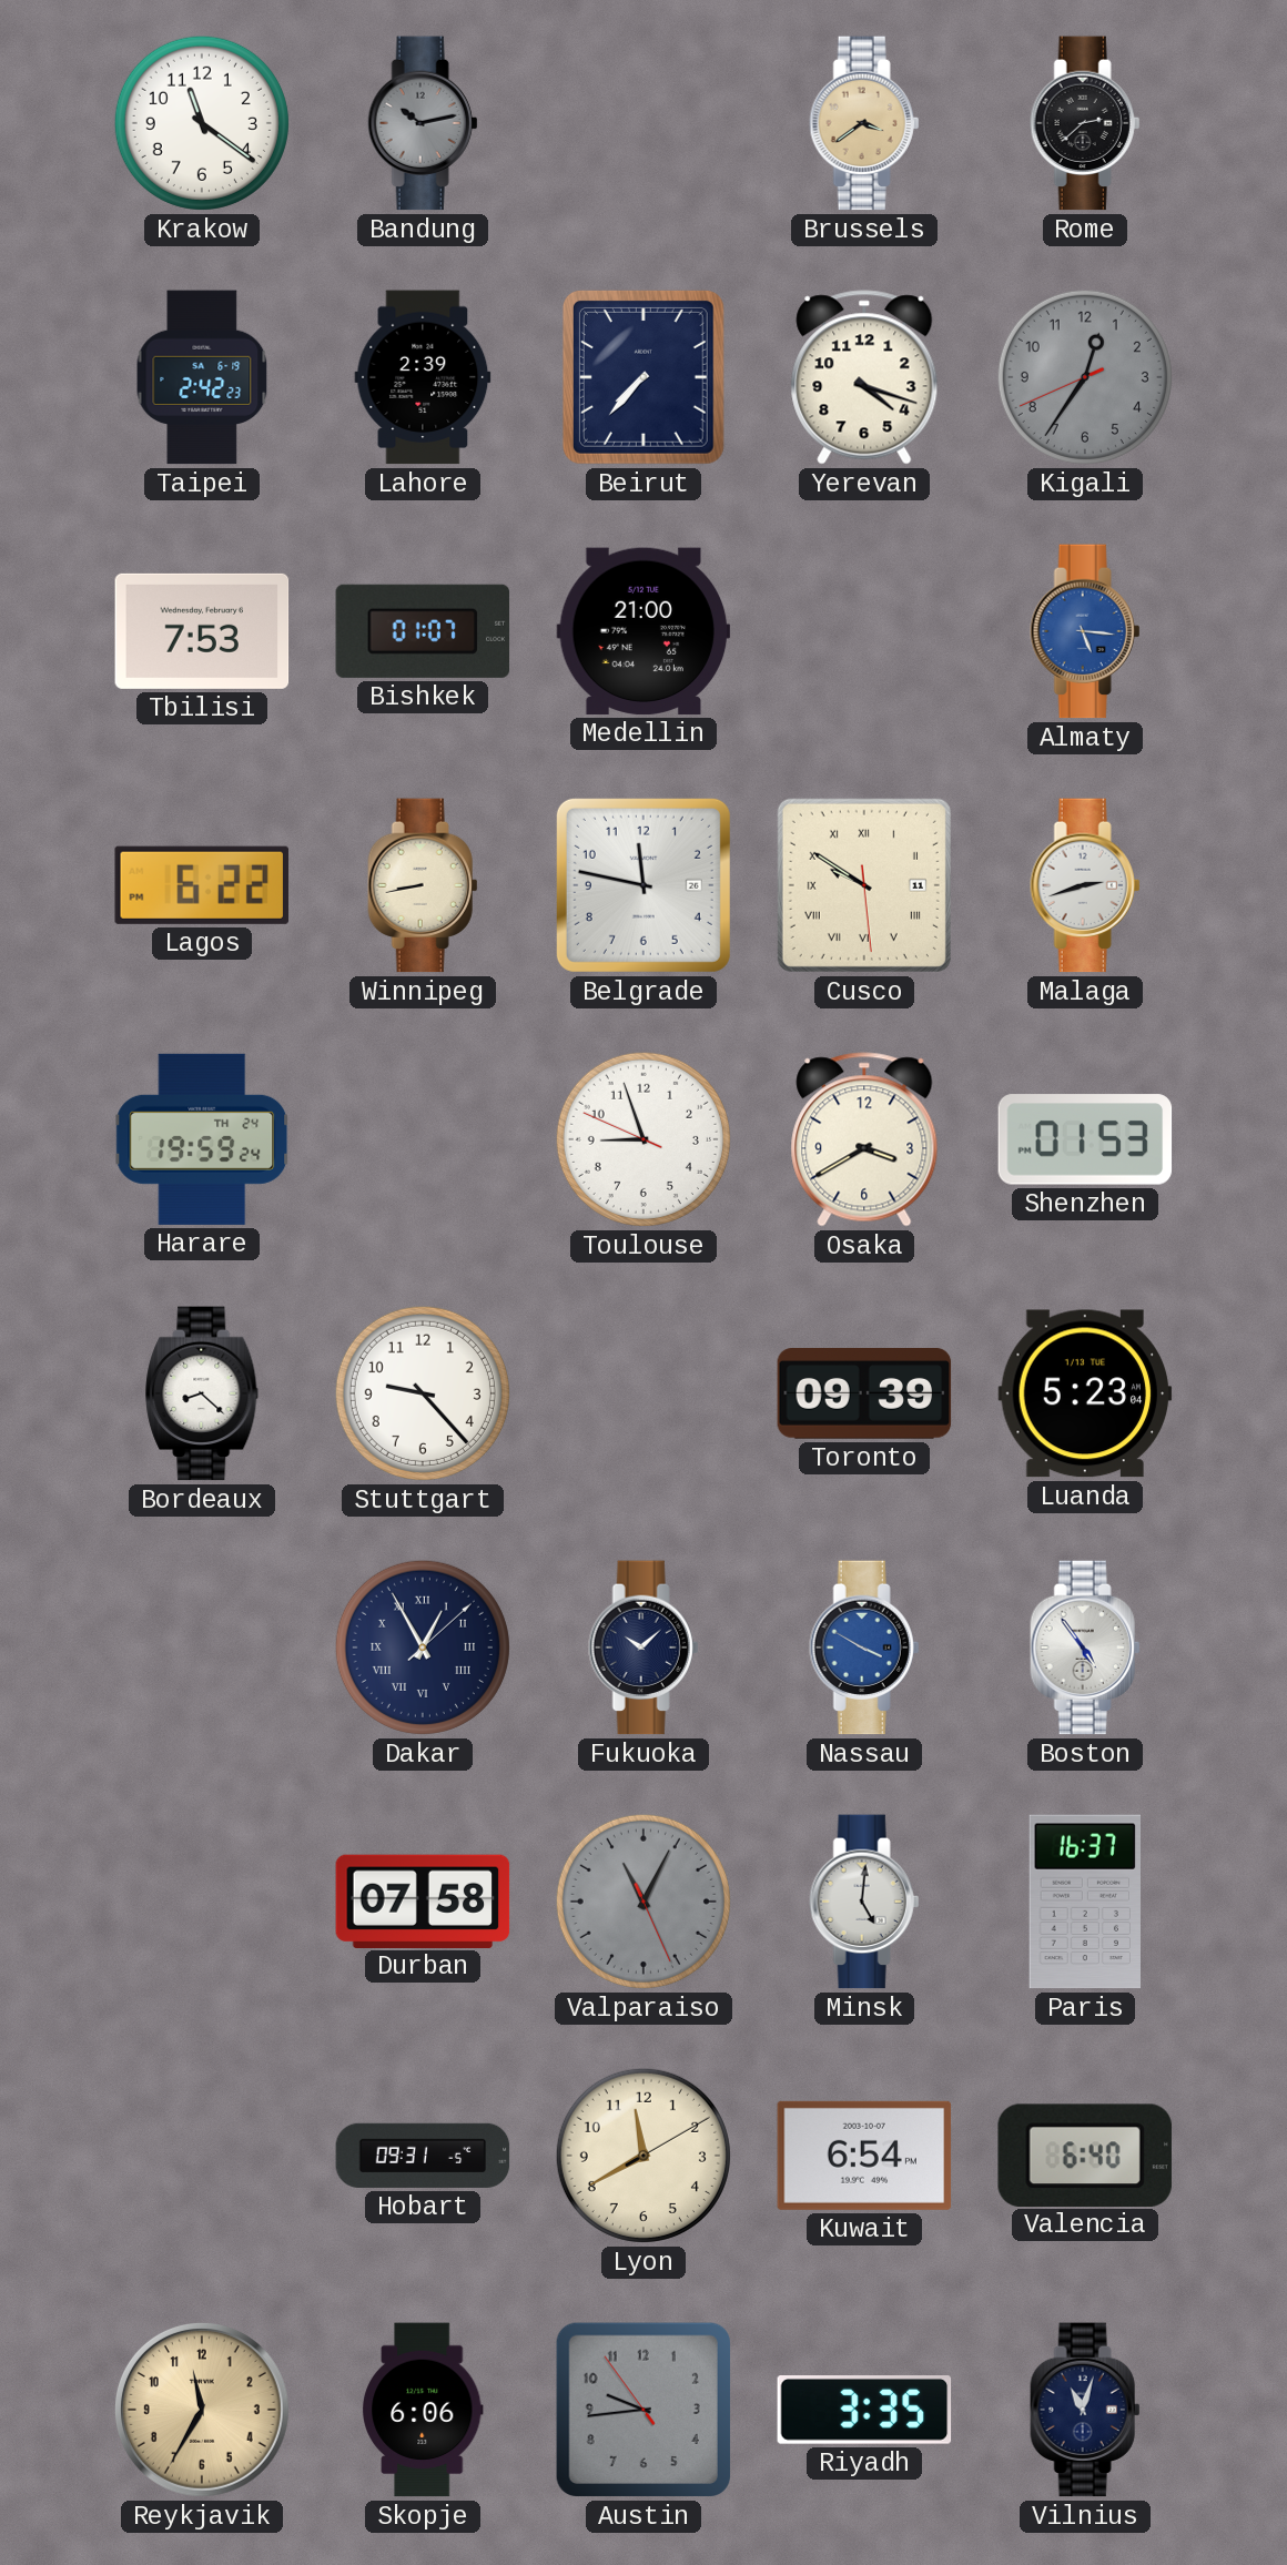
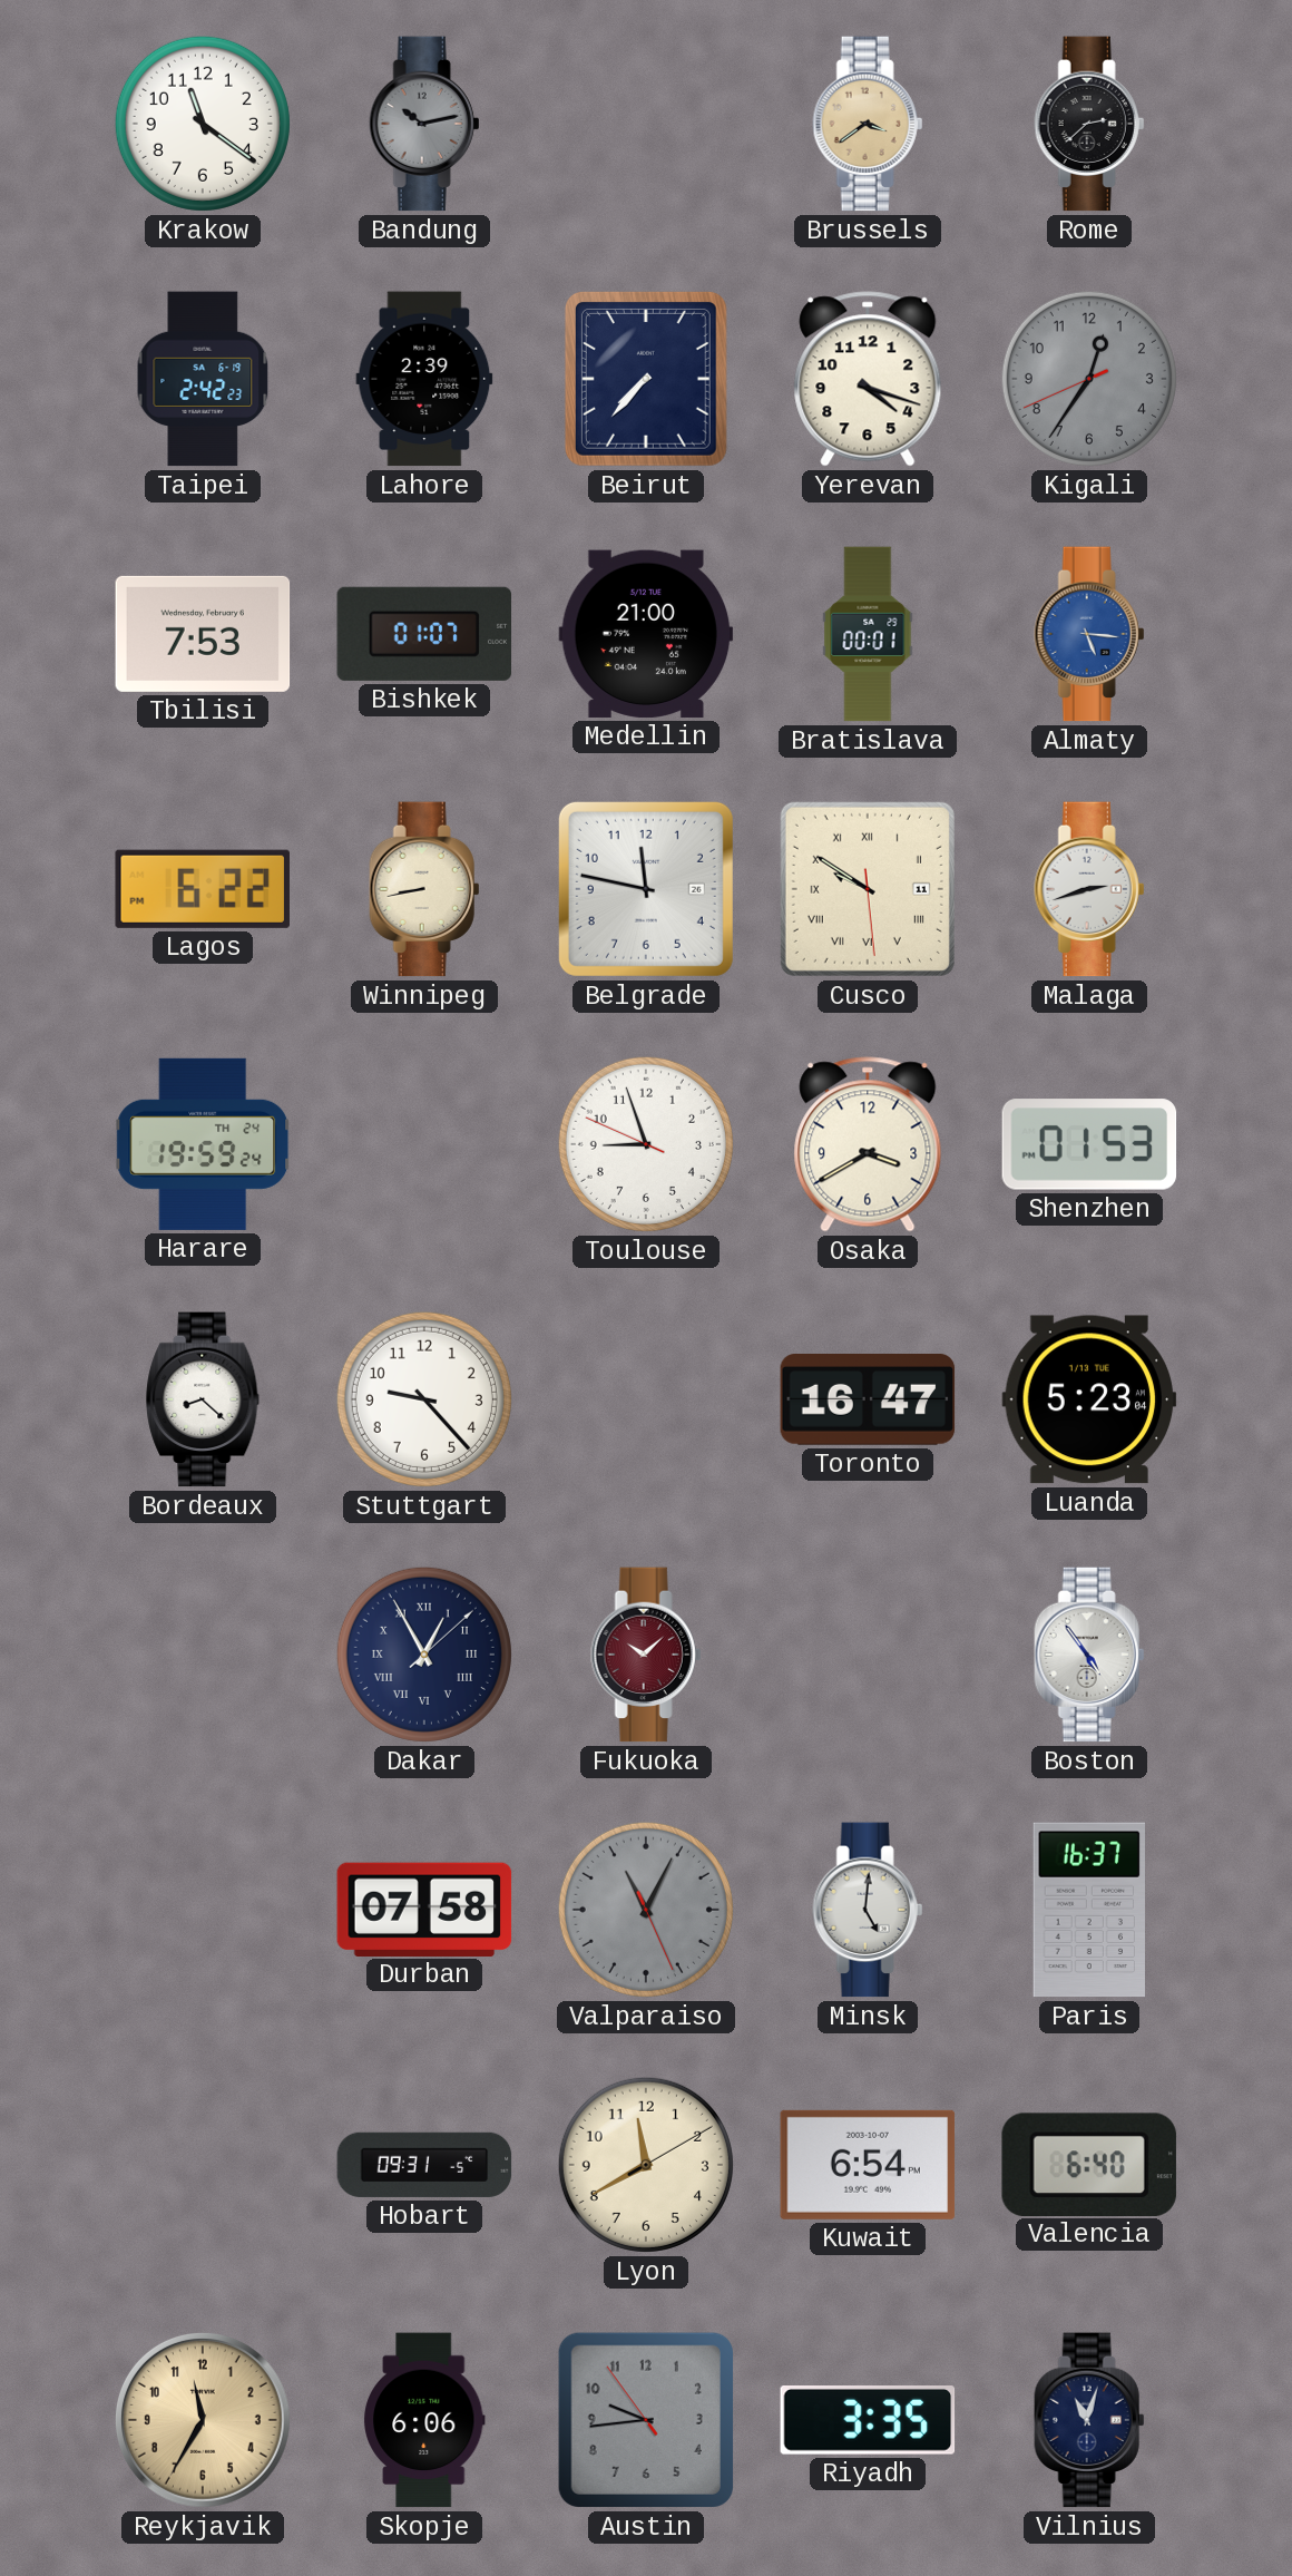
Bratislava: none -> 00:01
Toronto: 09:39 -> 16:47
Fukuoka dial: navy -> burgundy
Nassau: 3:50 -> none
